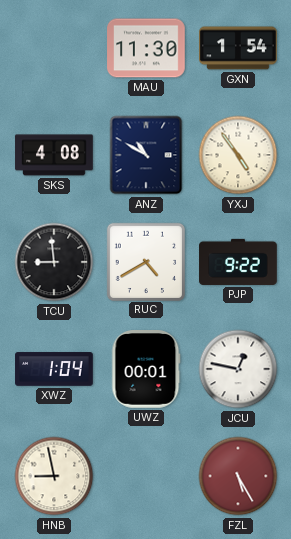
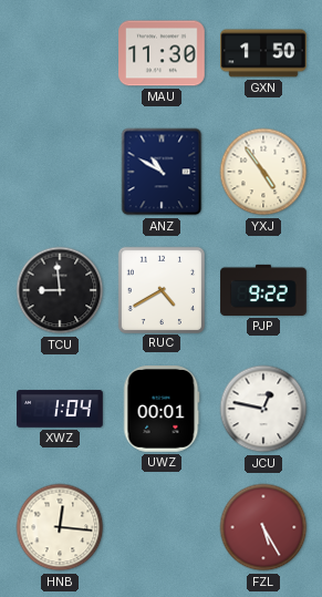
GXN: 1:54 -> 1:50
SKS: 4:08 -> none
HNB: 8:58 -> 12:16
